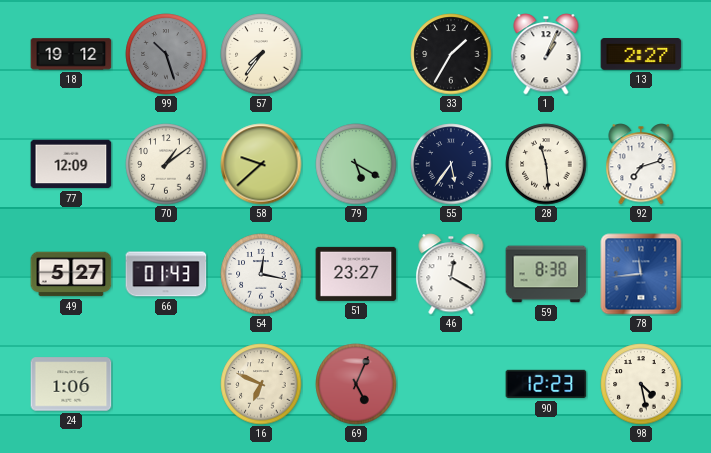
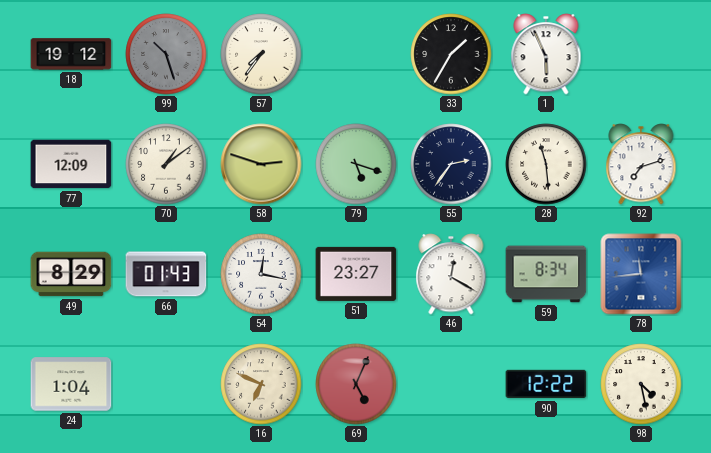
1: 1:04 -> 5:56
13: 2:27 -> none
58: 9:38 -> 2:48
79: 5:20 -> 5:18
55: 5:36 -> 2:36
49: 5:27 -> 8:29
59: 8:38 -> 8:34
24: 1:06 -> 1:04
90: 12:23 -> 12:22
